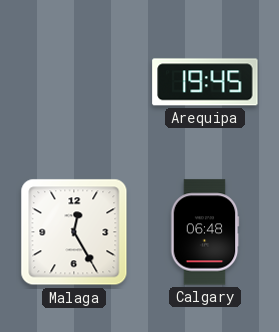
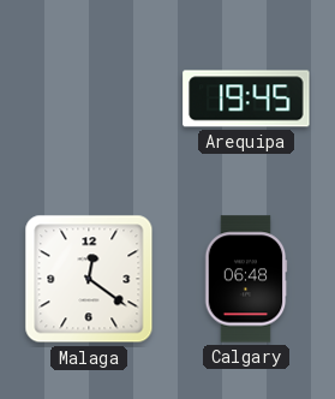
Malaga: 12:25 -> 12:21
